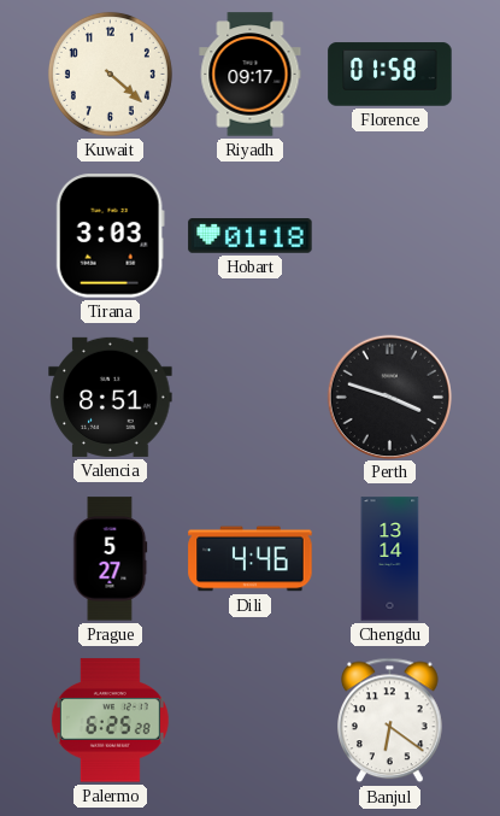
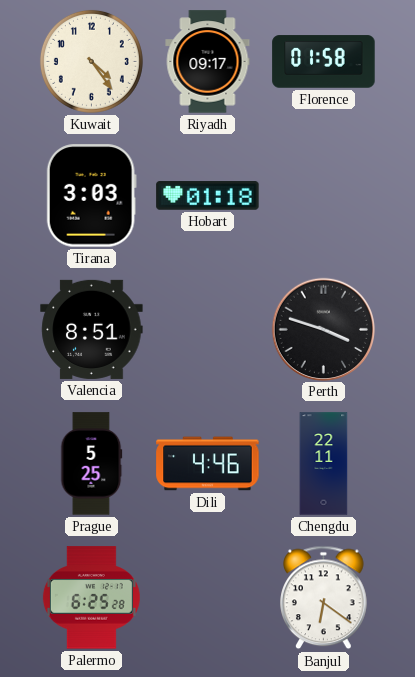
Kuwait: 4:22 -> 4:24
Prague: 5:27 -> 5:25
Chengdu: 13:14 -> 22:11
